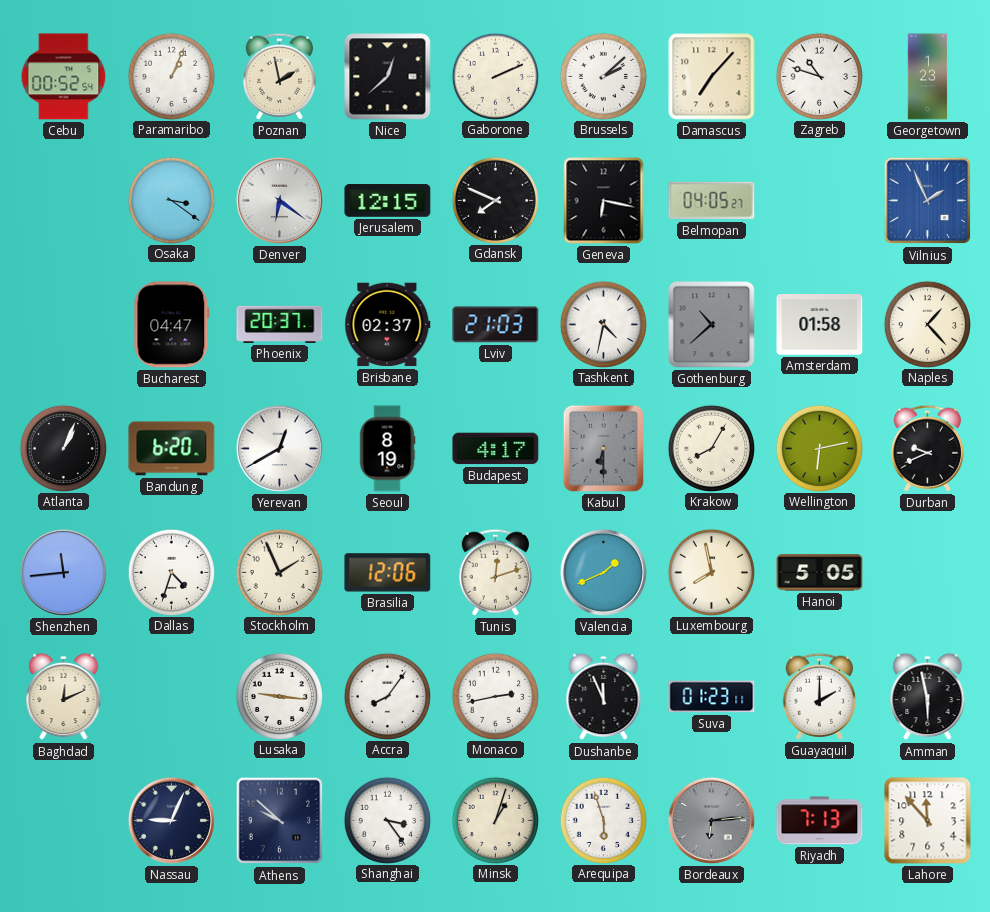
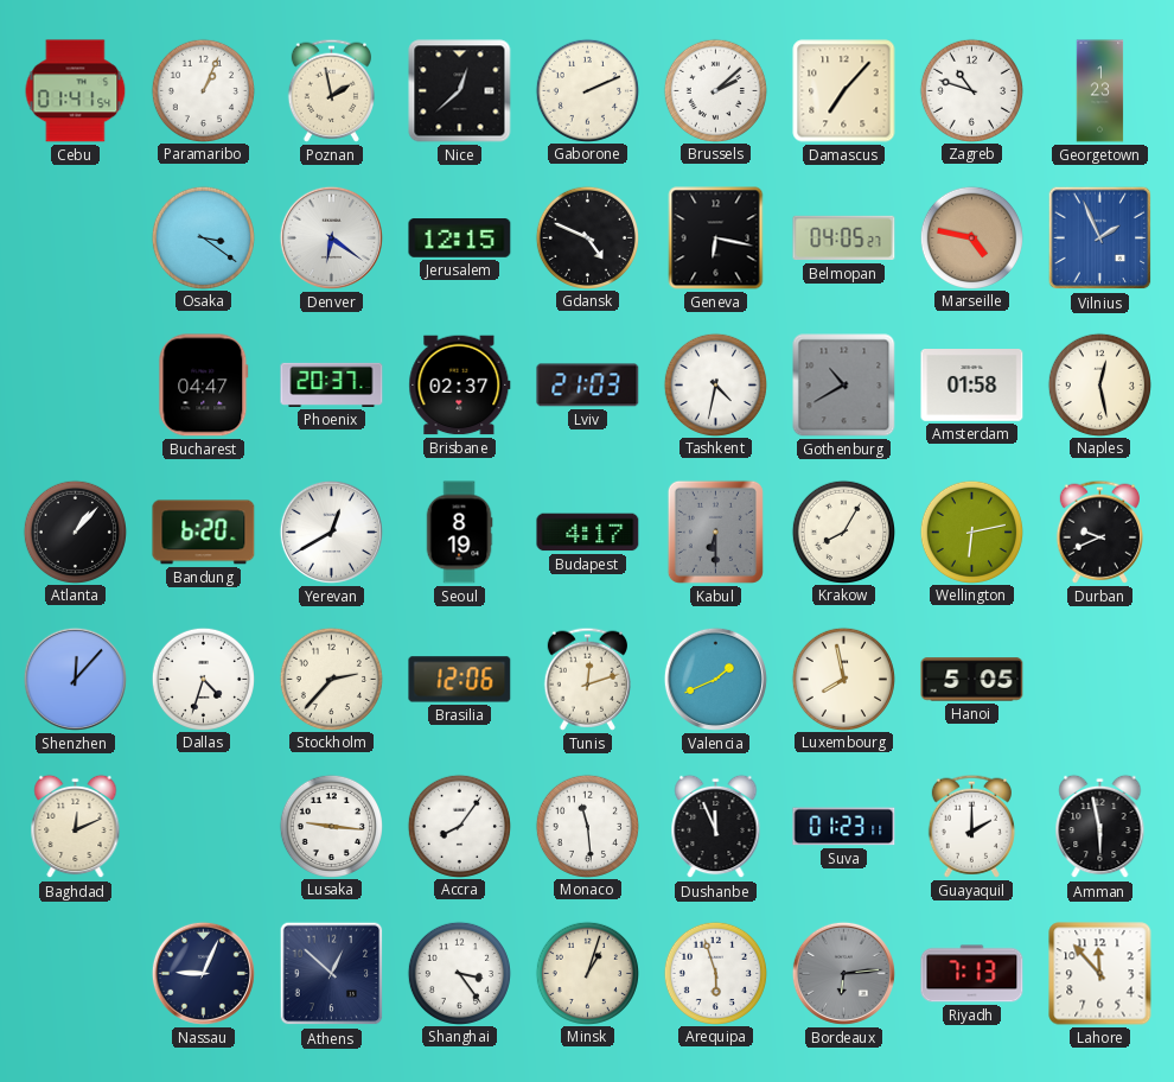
Cebu: 00:52 -> 01:41
Gdansk: 7:49 -> 4:49
Marseille: none -> 4:47
Gothenburg: 10:38 -> 10:40
Naples: 1:23 -> 12:28
Atlanta: 1:04 -> 1:07
Shenzhen: 11:44 -> 12:07
Stockholm: 1:56 -> 2:37
Monaco: 2:43 -> 11:29
Athens: 9:52 -> 12:52
